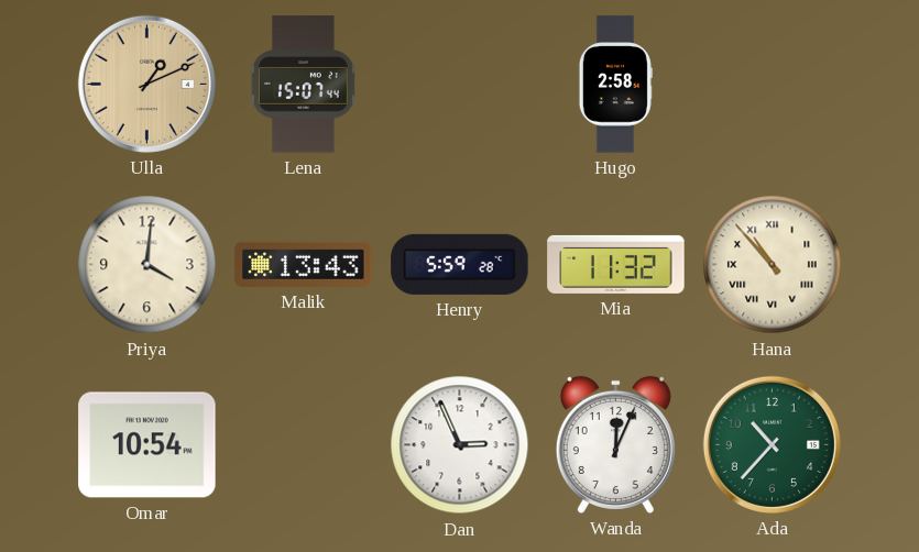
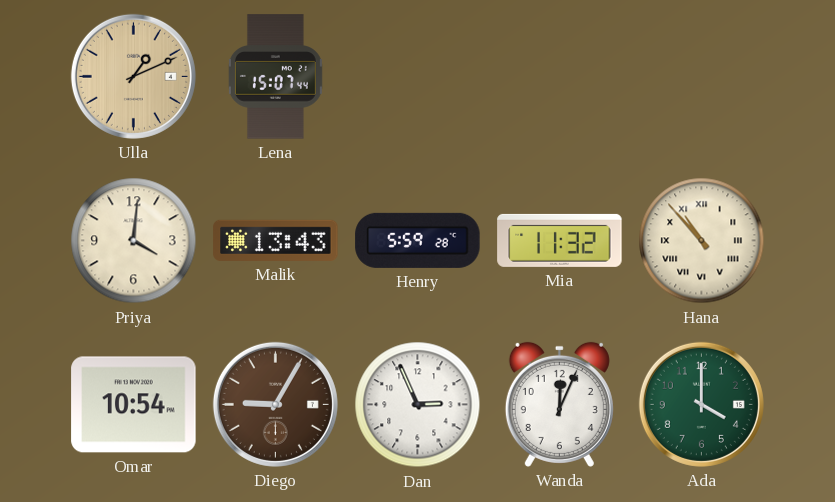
Hugo: 2:58 -> none
Diego: none -> 9:05
Ada: 10:37 -> 4:00
